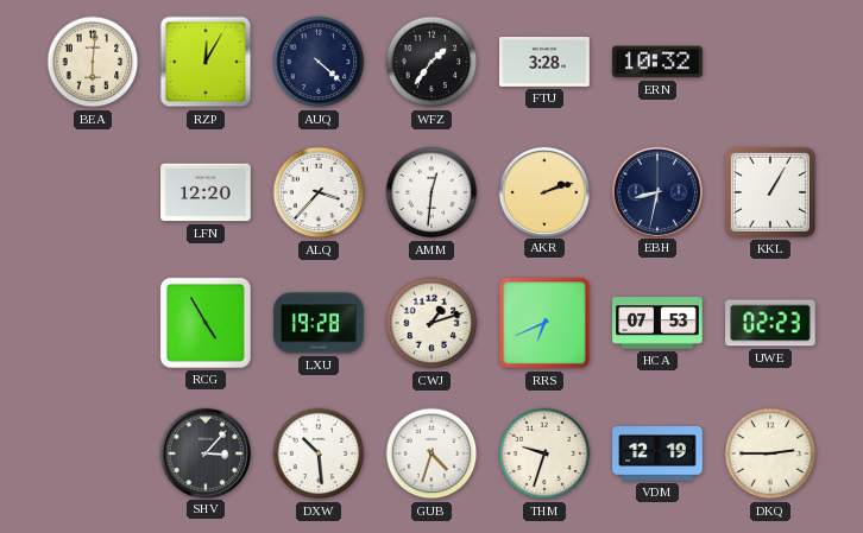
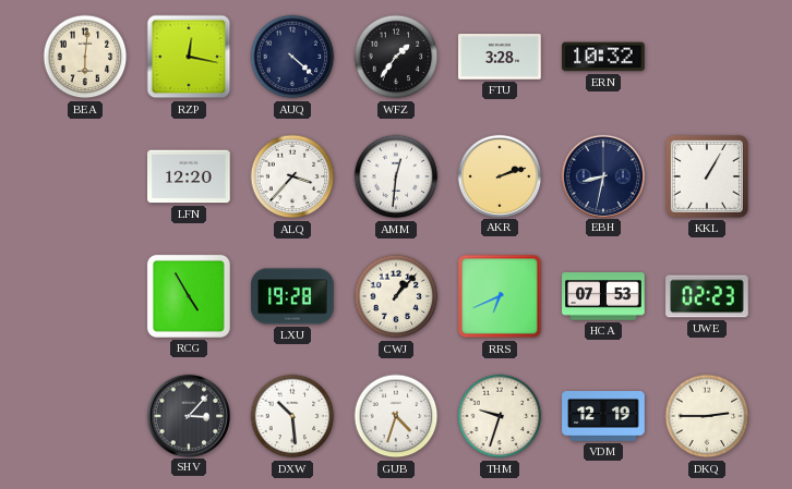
RZP: 12:05 -> 12:17
CWJ: 1:12 -> 1:07
